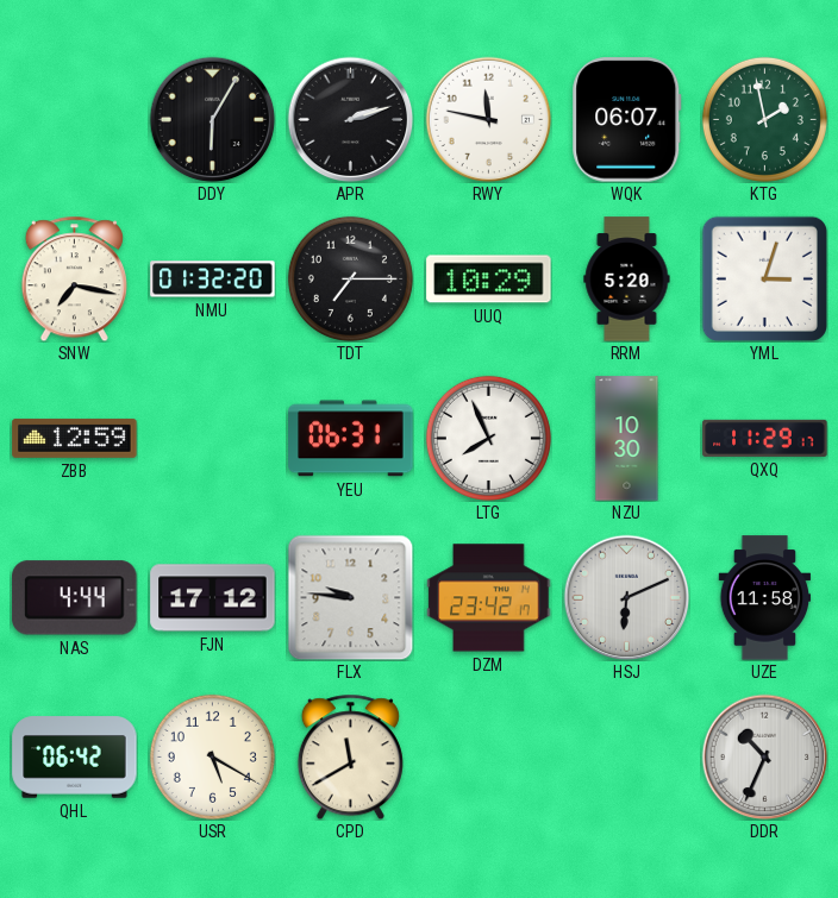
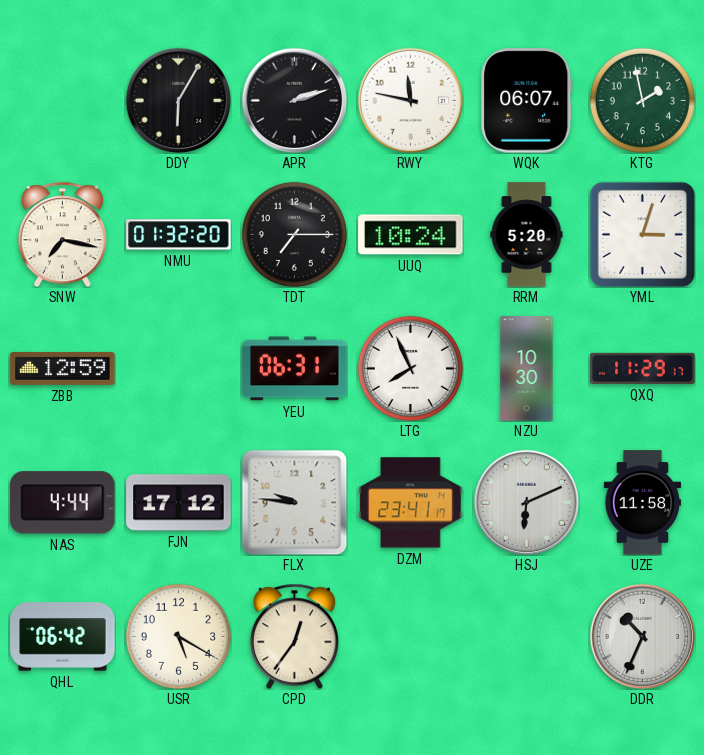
UUQ: 10:29 -> 10:24
DZM: 23:42 -> 23:41
CPD: 11:40 -> 12:36
